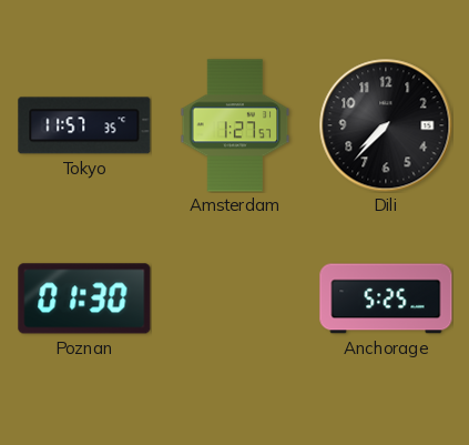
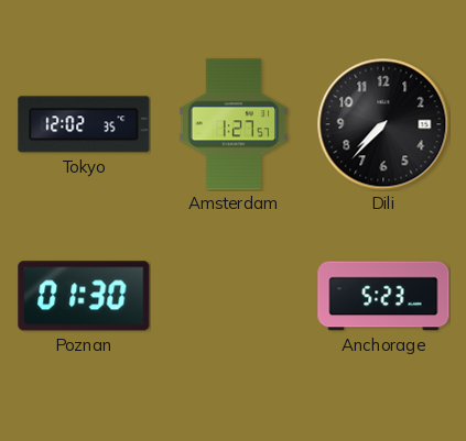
Tokyo: 11:57 -> 12:02
Anchorage: 5:25 -> 5:23
